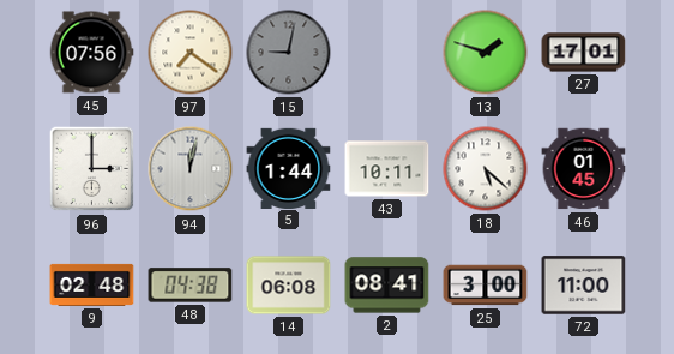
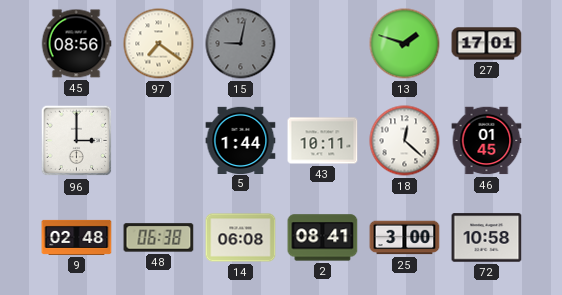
45: 07:56 -> 08:56
94: 12:02 -> none
18: 5:22 -> 12:22
48: 04:38 -> 06:38
72: 11:00 -> 10:58
